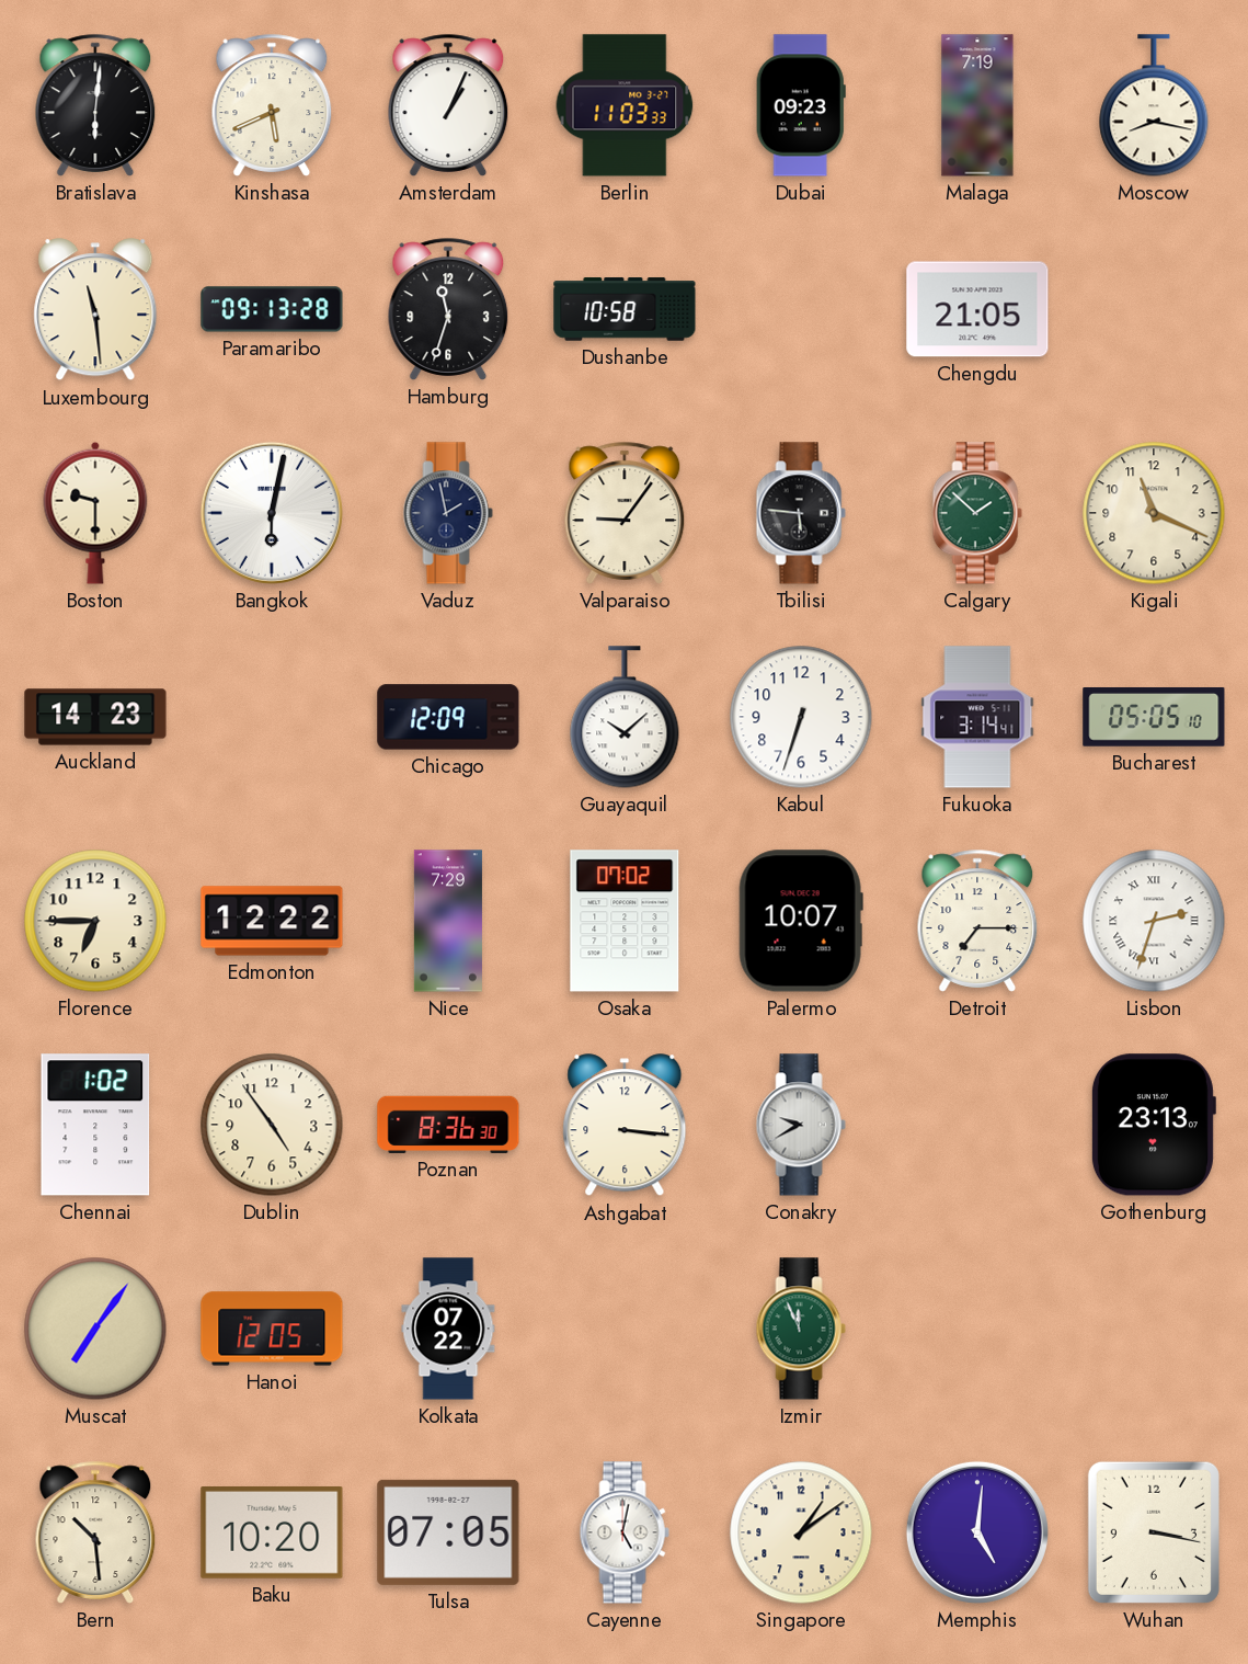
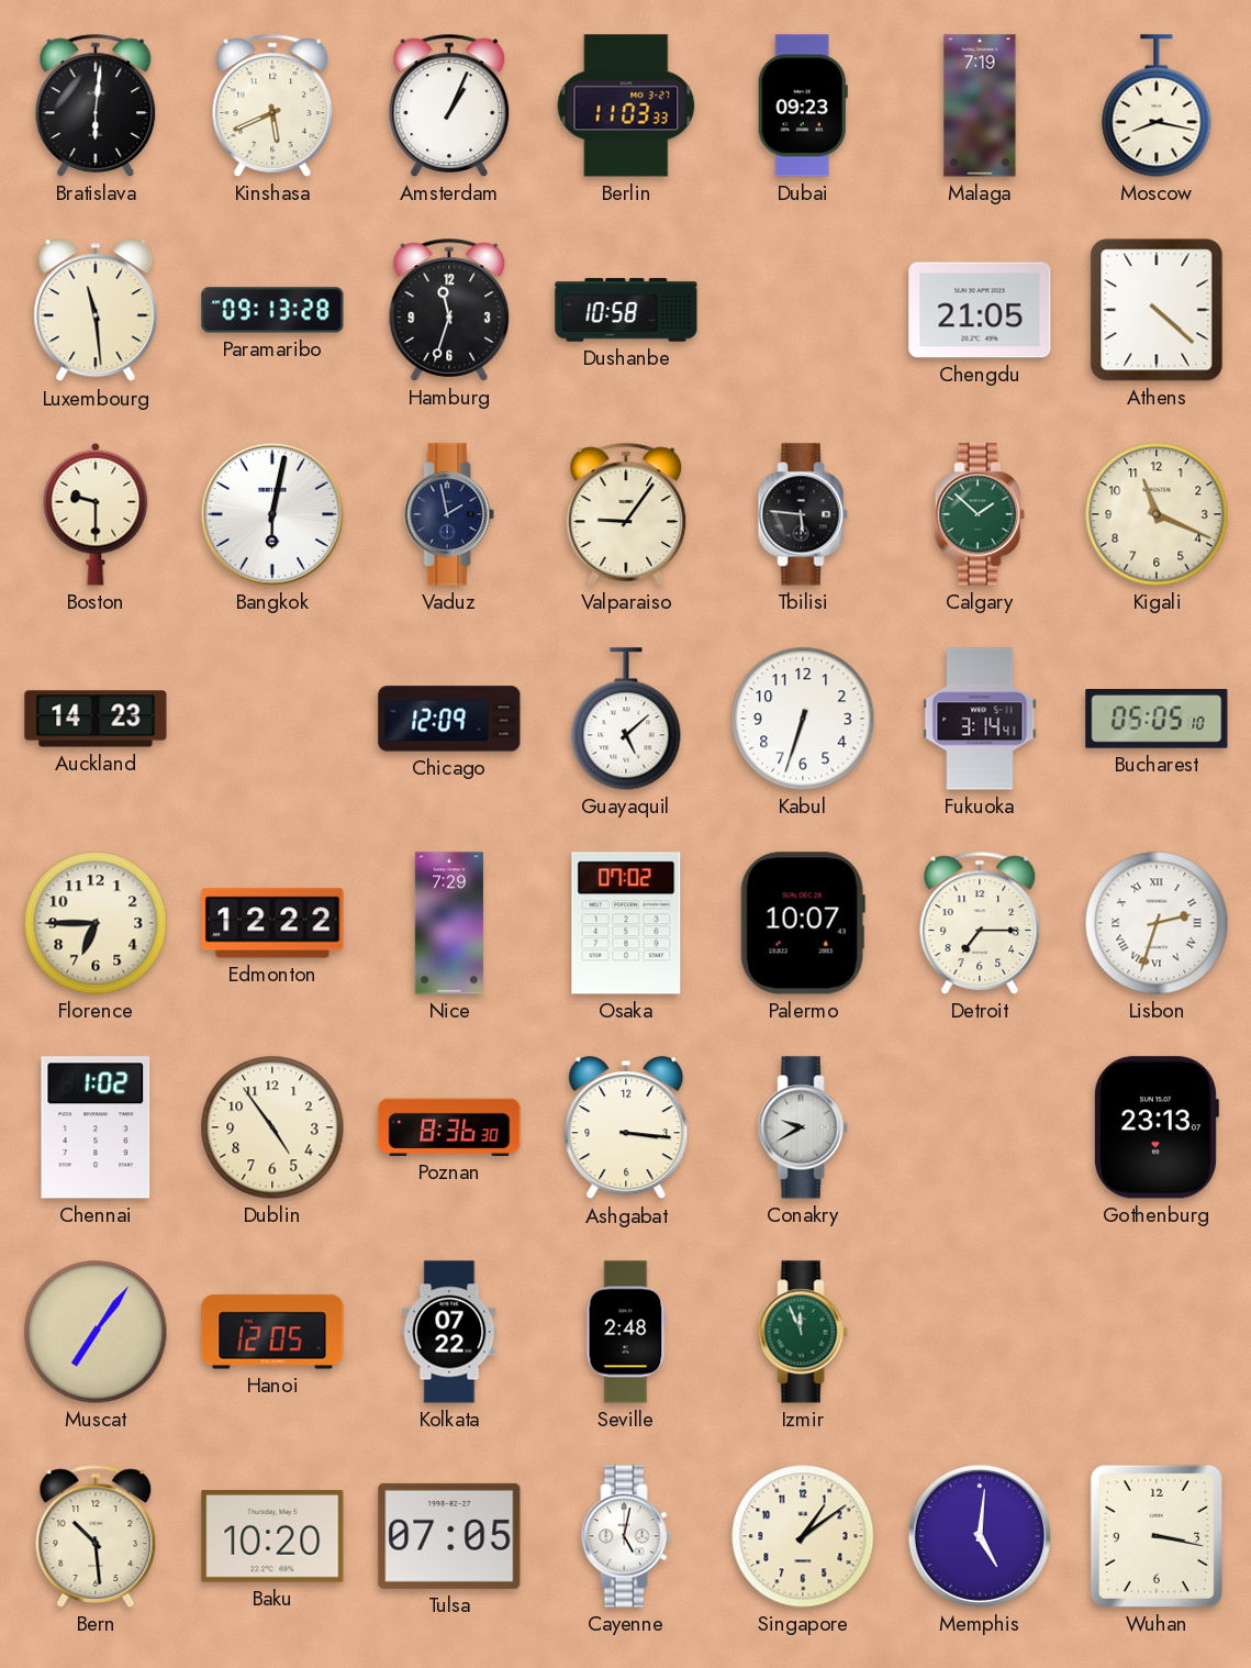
Athens: none -> 4:22
Guayaquil: 10:08 -> 5:08
Seville: none -> 2:48
